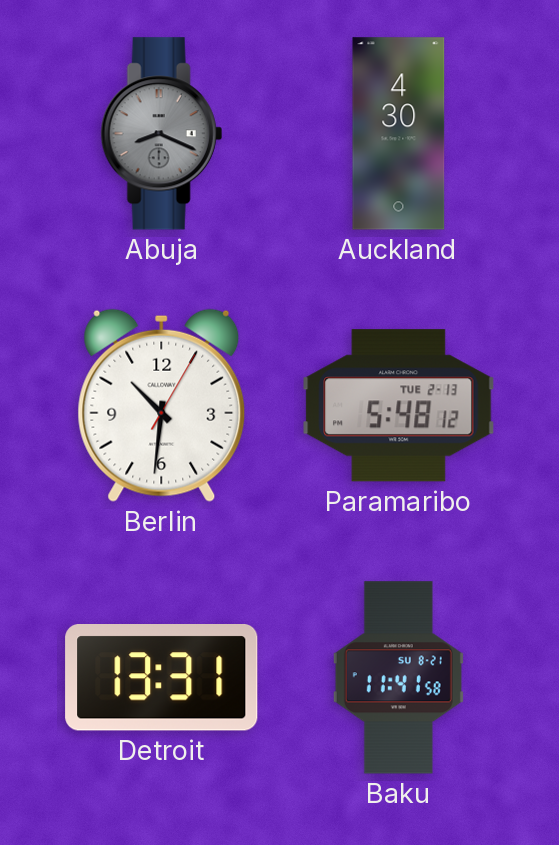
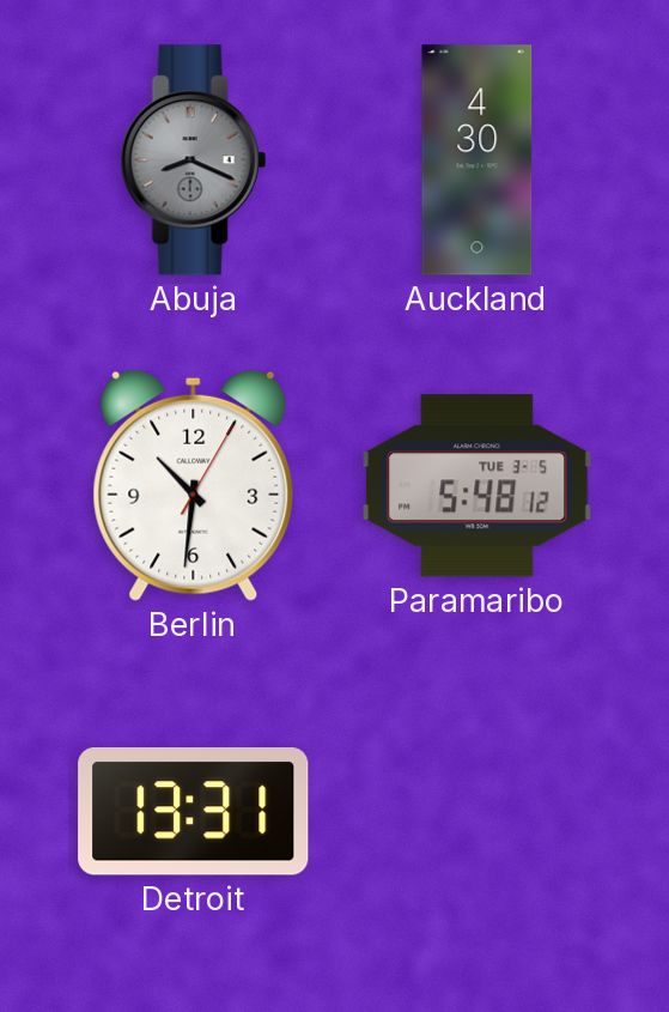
Paramaribo date: TUE 2-13 -> TUE 3-5
Baku: 11:41 -> none
